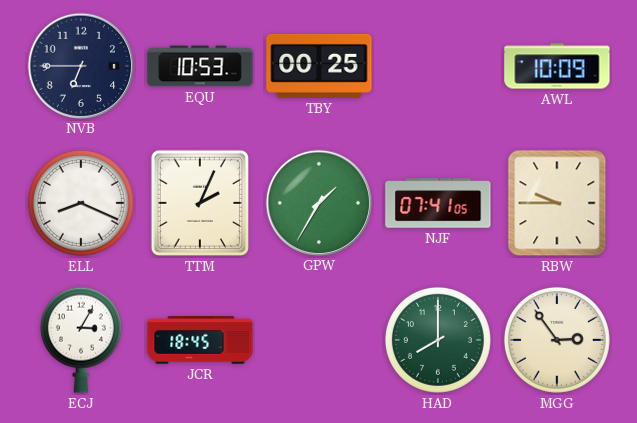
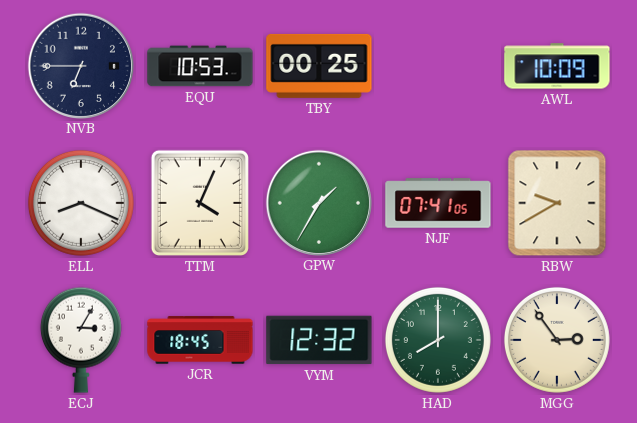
TTM: 2:04 -> 4:04
RBW: 9:45 -> 9:40
VYM: none -> 12:32
